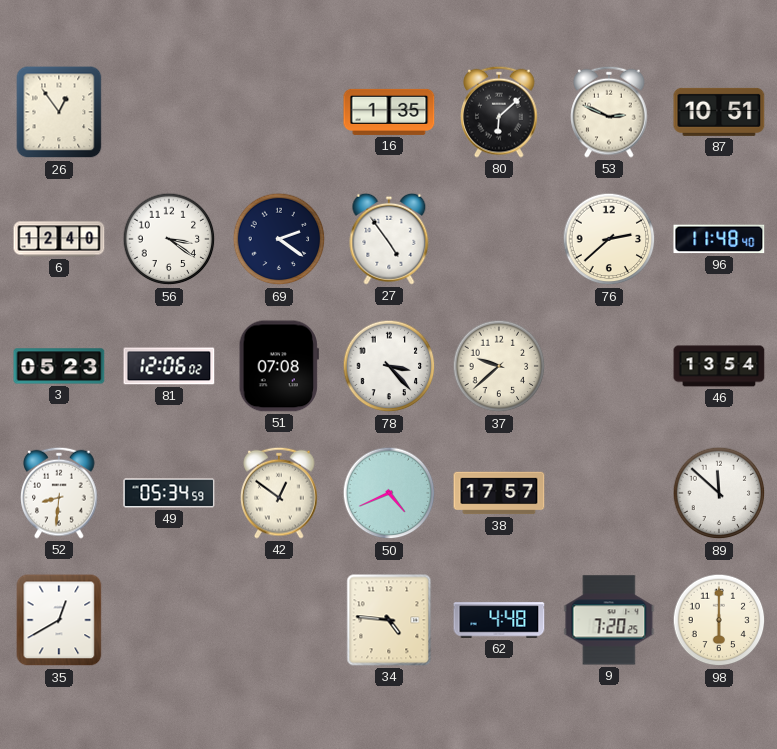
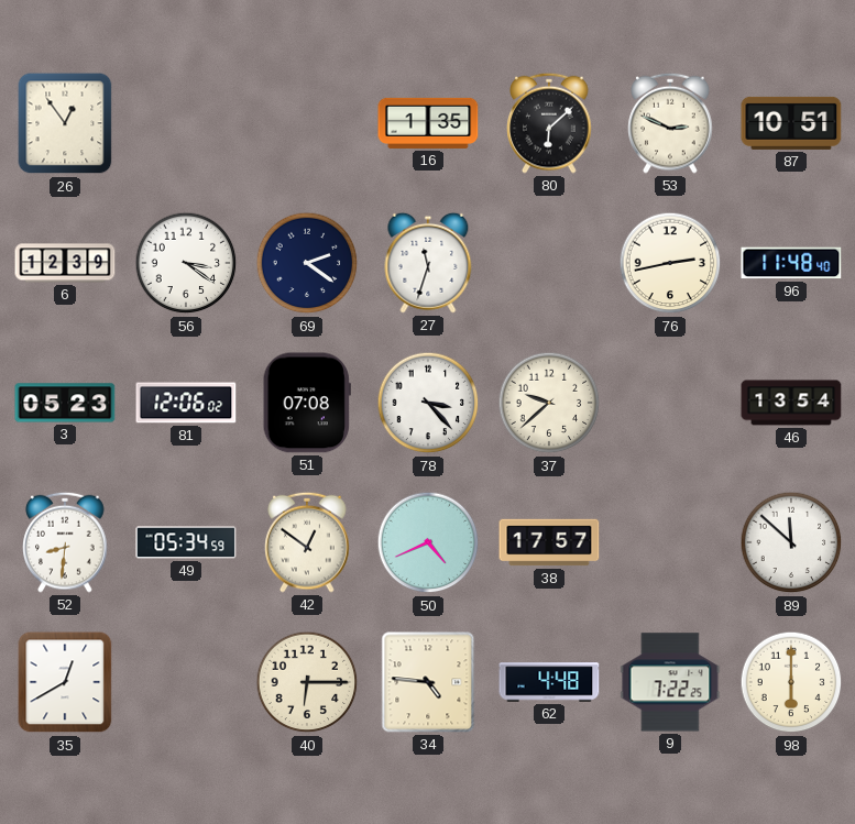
6: 12:40 -> 12:39
27: 4:54 -> 11:33
76: 2:38 -> 2:43
40: none -> 6:15
9: 7:20 -> 7:22
